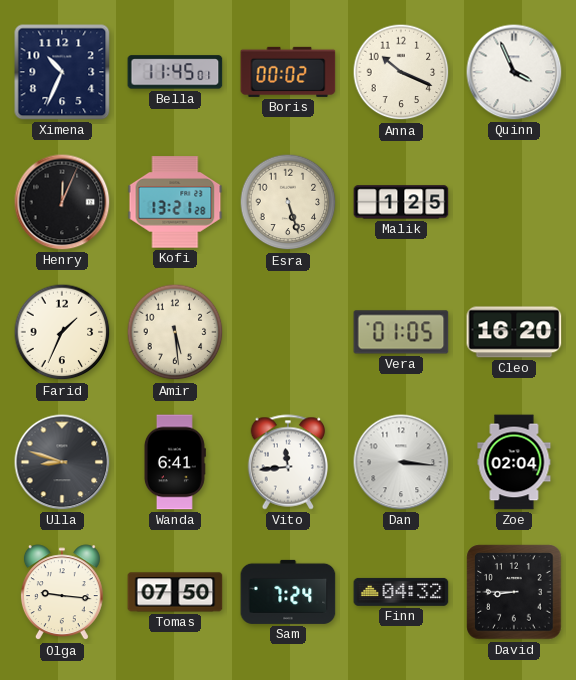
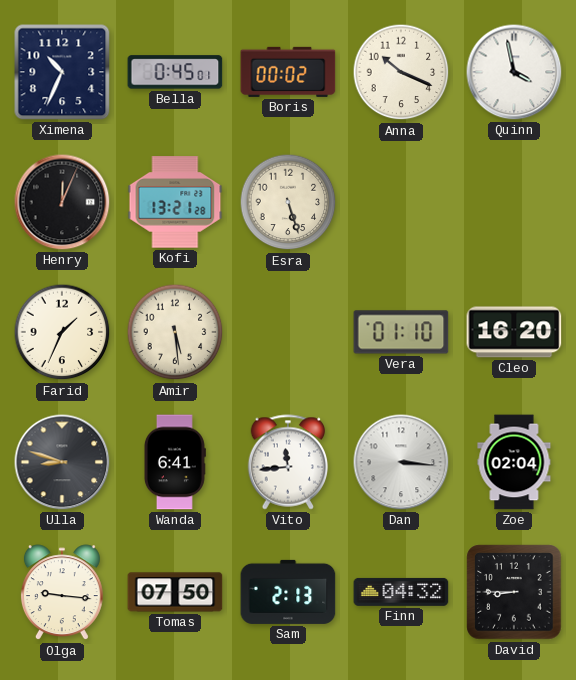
Bella: 11:45 -> 0:45
Quinn: 3:56 -> 3:58
Malik: 1:25 -> none
Vera: 01:05 -> 01:10
Sam: 7:24 -> 2:13
